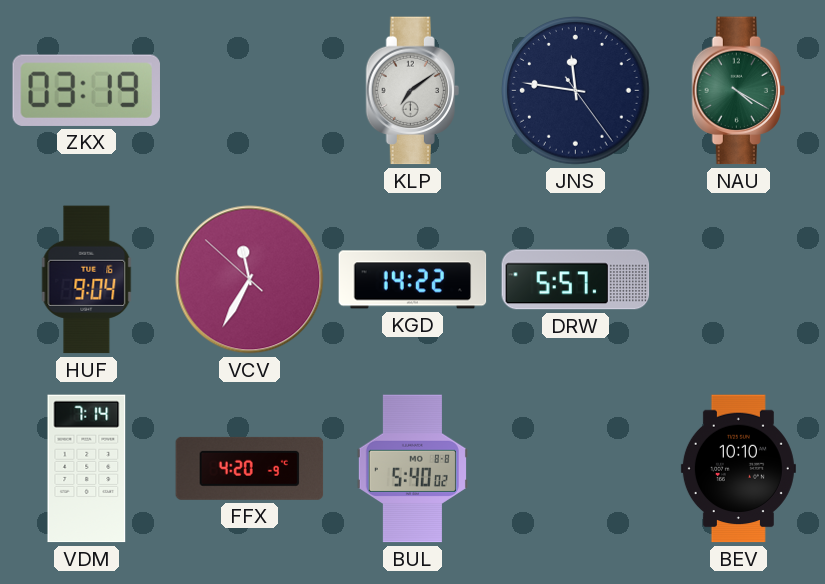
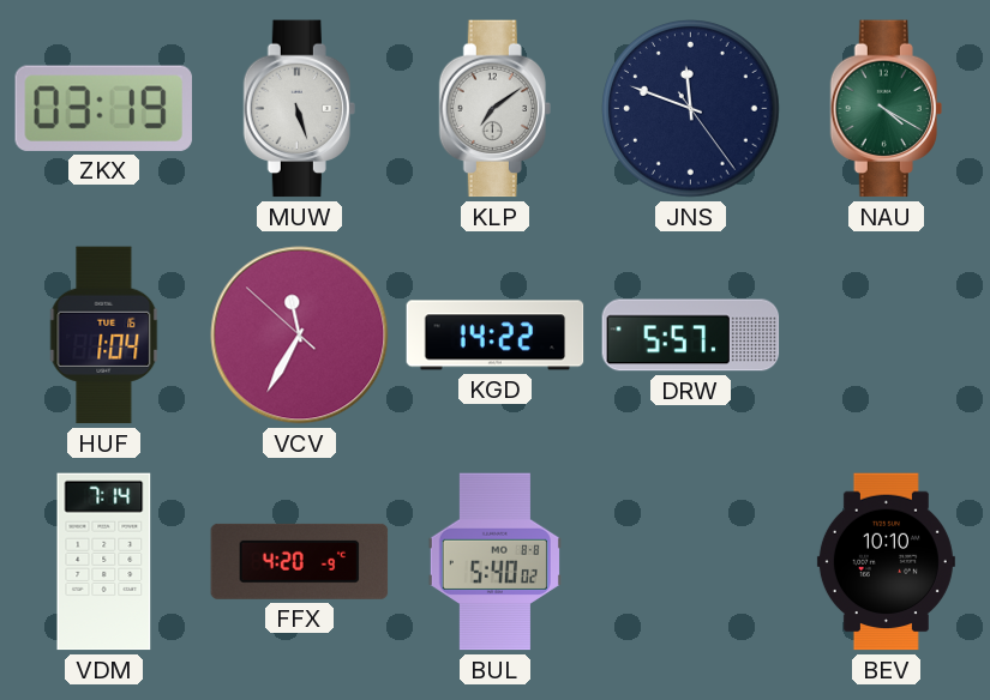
MUW: none -> 5:27
JNS: 11:46 -> 11:48
HUF: 9:04 -> 1:04
